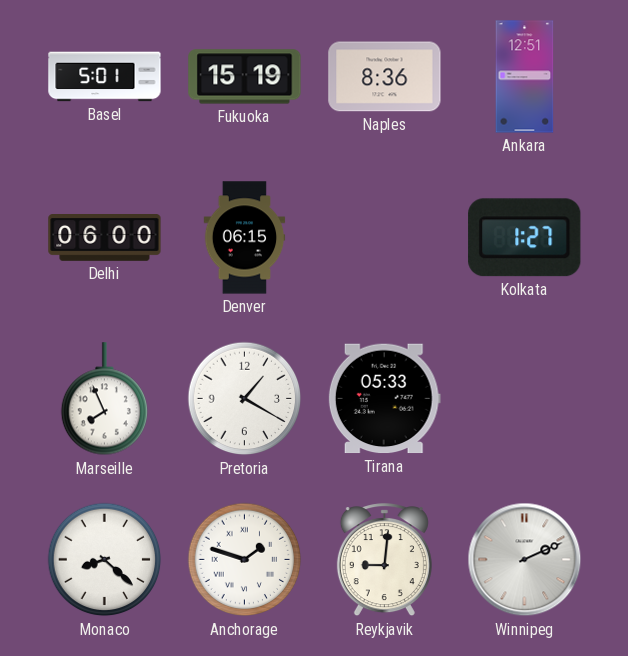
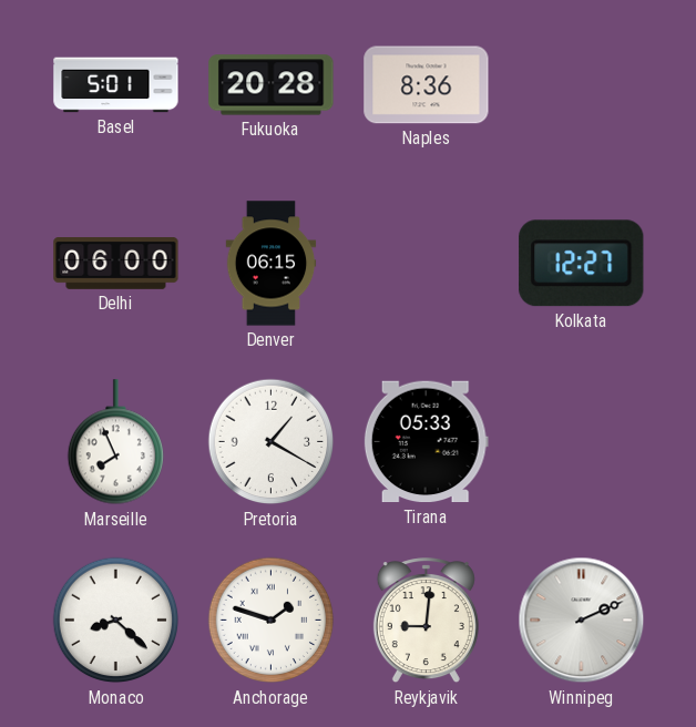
Fukuoka: 15:19 -> 20:28
Ankara: 12:51 -> none
Kolkata: 1:27 -> 12:27
